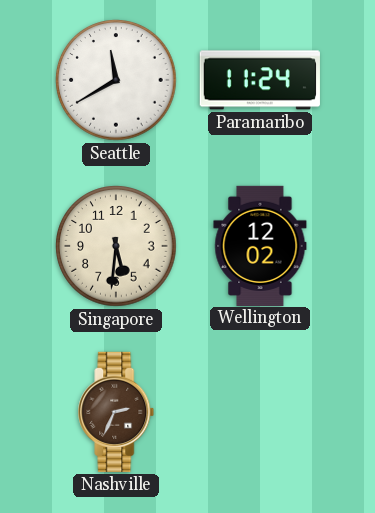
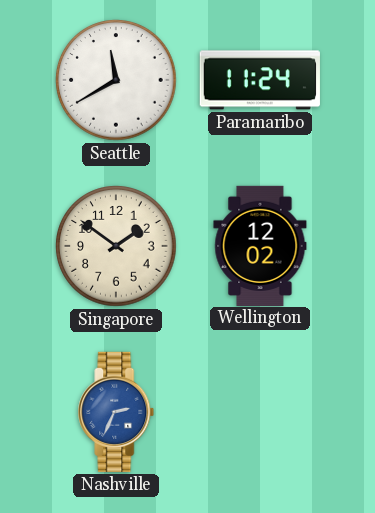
Singapore: 5:31 -> 1:51
Nashville dial: brown -> blue
